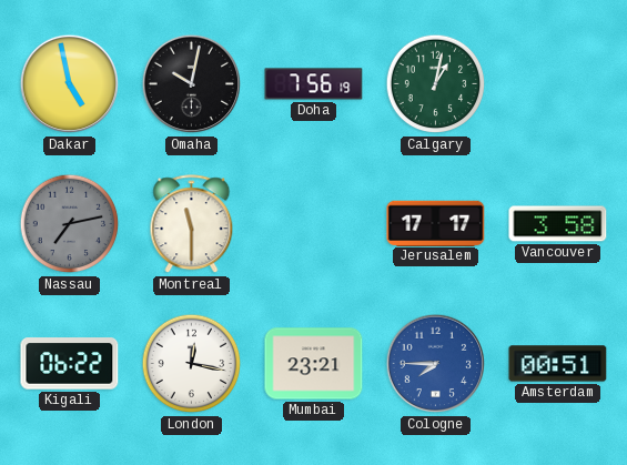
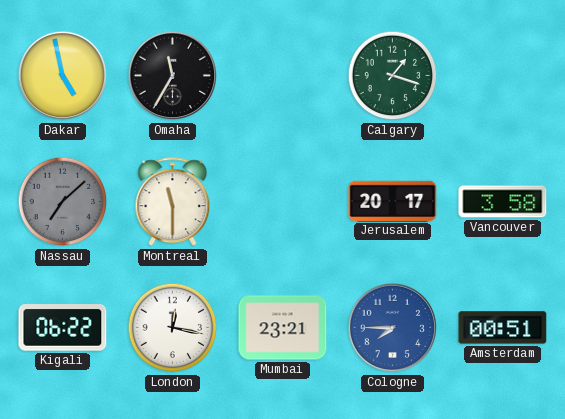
Omaha: 10:02 -> 11:35
Doha: 7:56 -> none
Calgary: 1:02 -> 1:18
Nassau: 7:13 -> 7:08
Jerusalem: 17:17 -> 20:17
